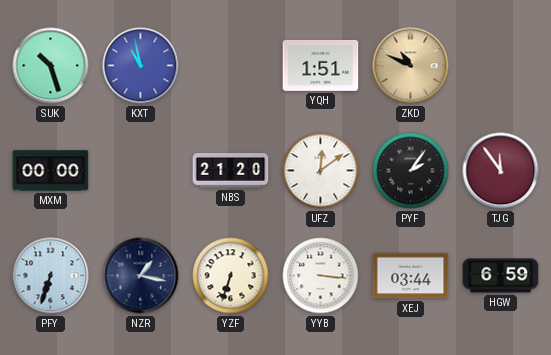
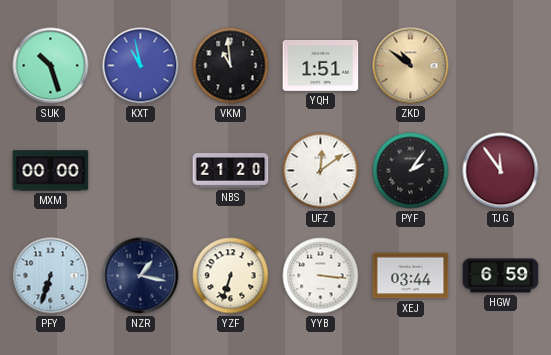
VKM: none -> 10:59
ZKD: 10:49 -> 10:51
